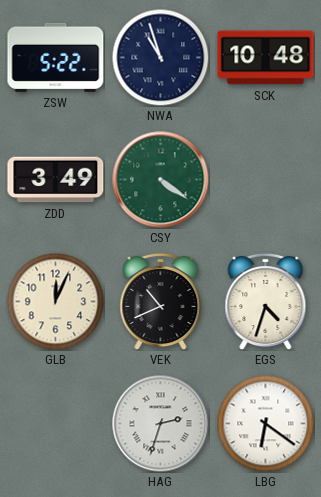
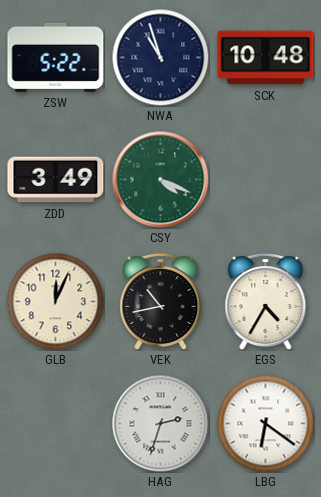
CSY: 4:21 -> 4:19
VEK: 10:41 -> 10:43
EGS: 4:33 -> 4:35
